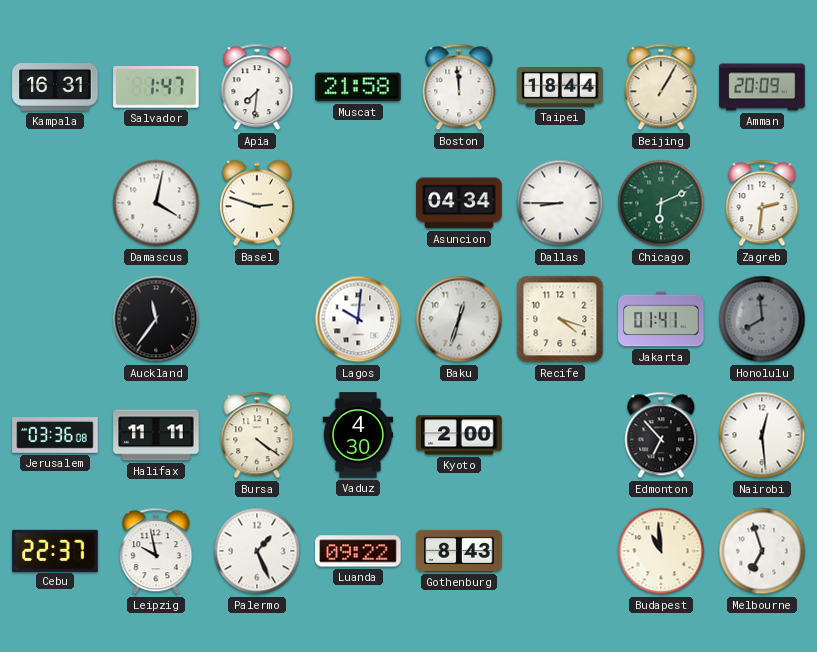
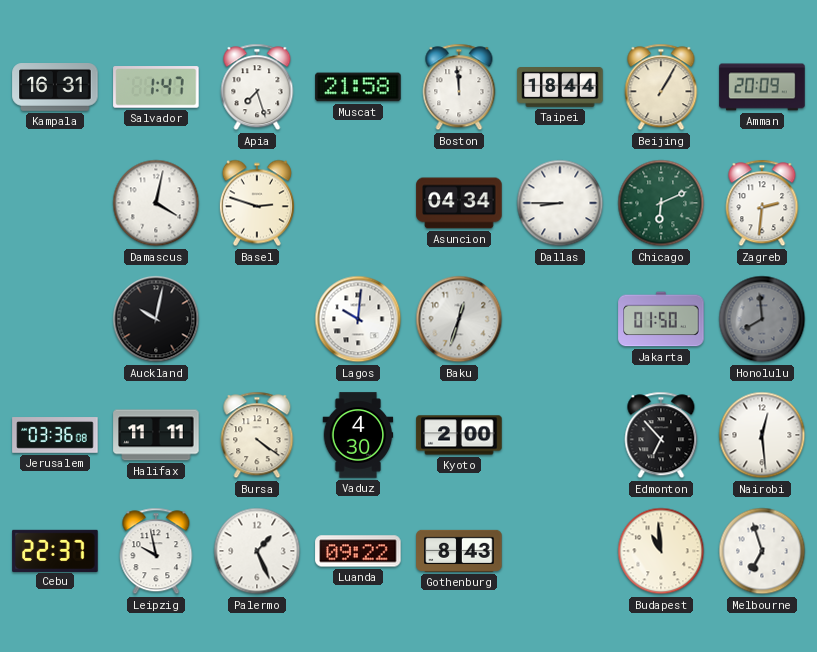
Apia: 7:31 -> 7:27
Auckland: 11:36 -> 10:02
Recife: 4:18 -> none
Jakarta: 01:41 -> 01:50
